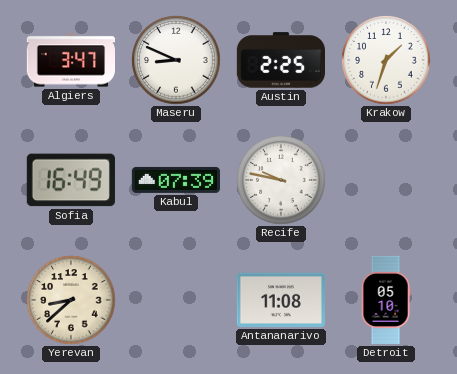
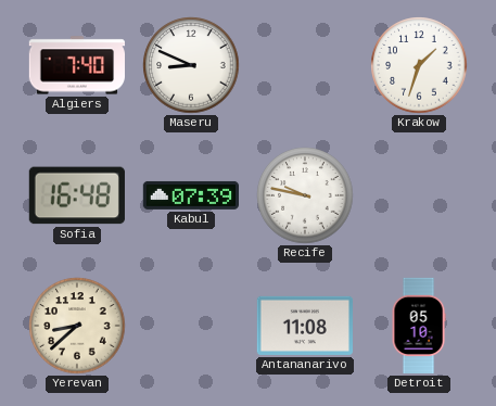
Algiers: 3:47 -> 7:40
Austin: 2:25 -> none
Sofia: 16:49 -> 16:48
